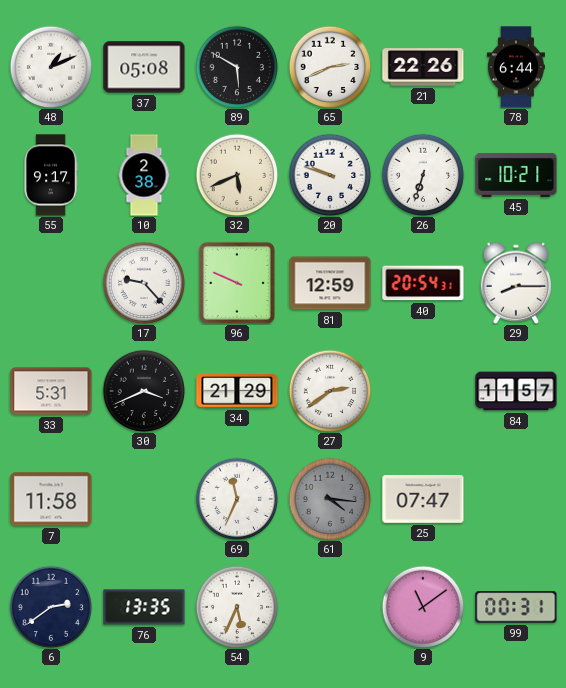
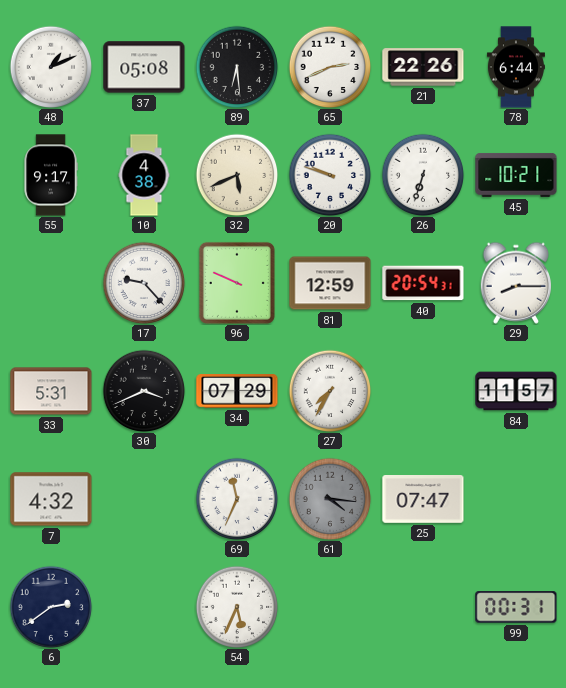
89: 5:50 -> 6:29
10: 2:38 -> 4:38
34: 21:29 -> 07:29
27: 2:39 -> 7:35
7: 11:58 -> 4:32
76: 13:35 -> none
9: 11:09 -> none
